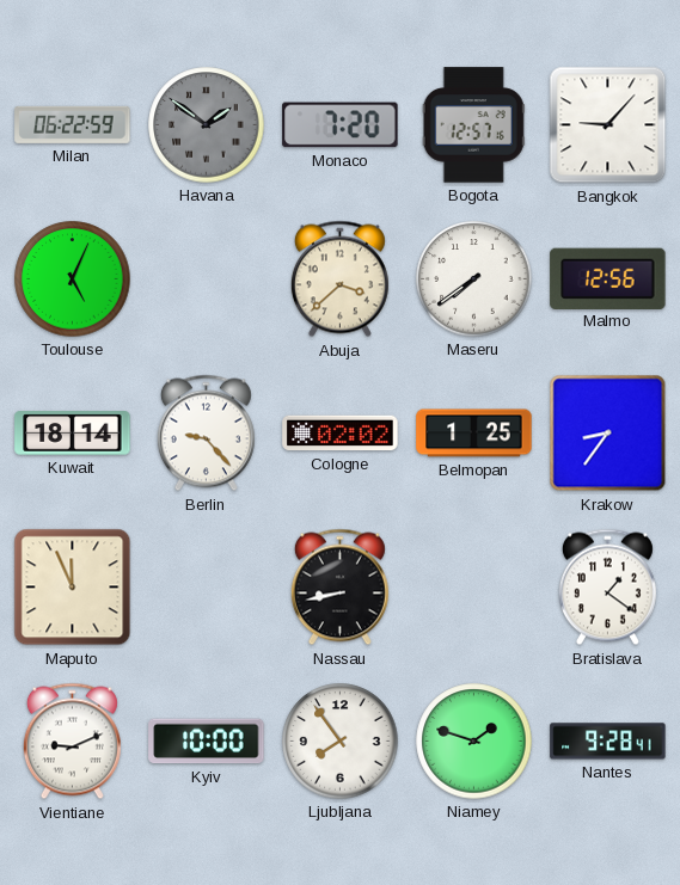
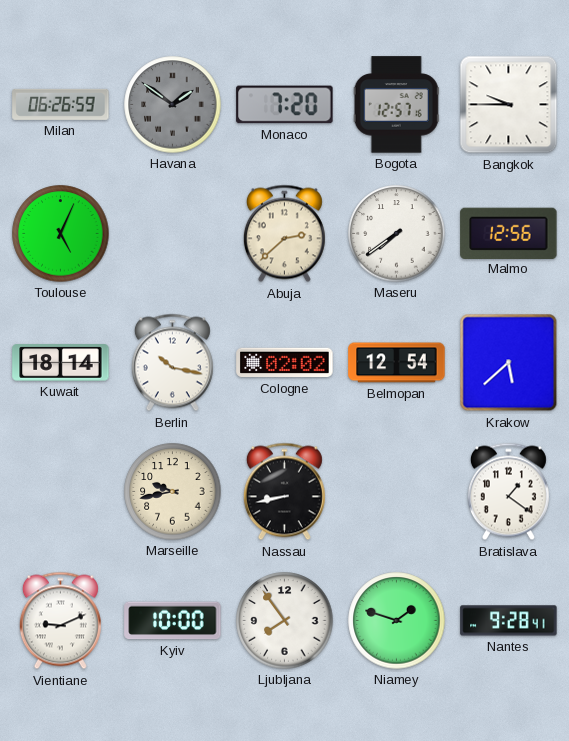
Milan: 06:22 -> 06:26
Bangkok: 9:07 -> 9:45
Abuja: 3:38 -> 2:38
Berlin: 9:23 -> 10:17
Belmopan: 1:25 -> 12:54
Krakow: 8:36 -> 5:38
Maputo: 11:56 -> none
Marseille: none -> 9:43
